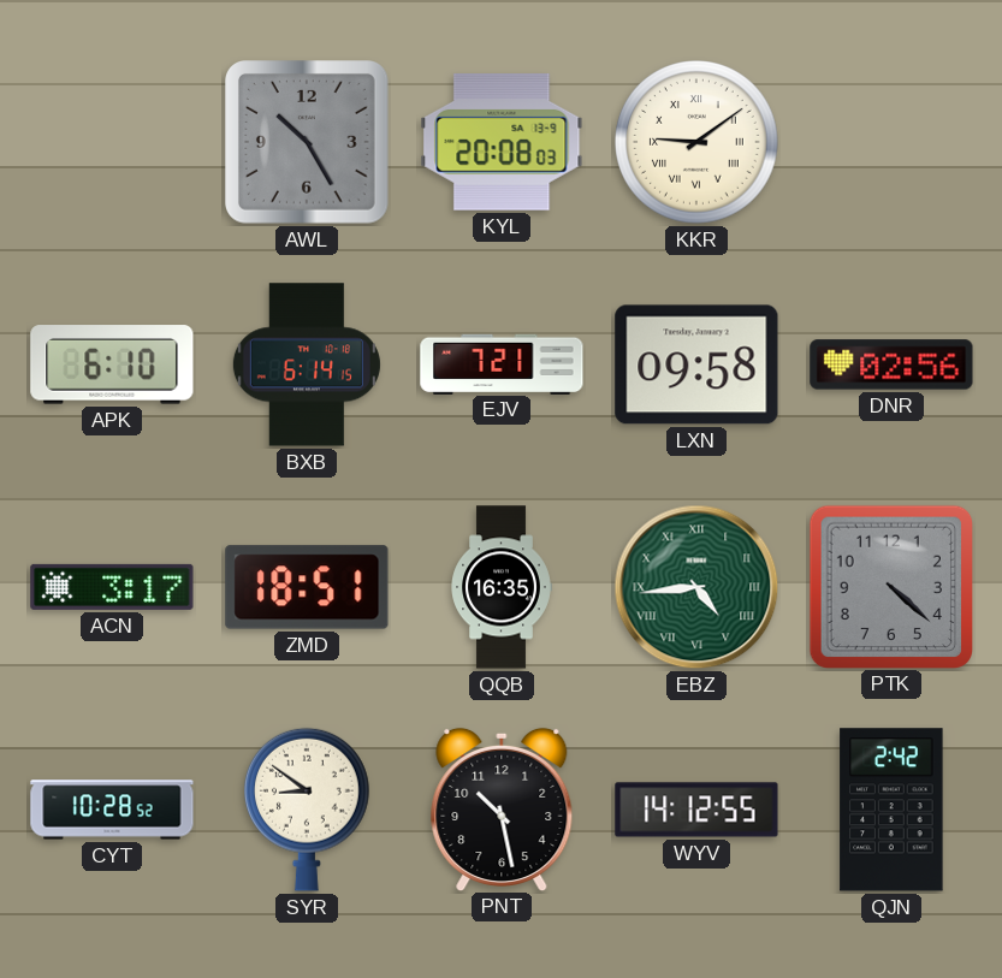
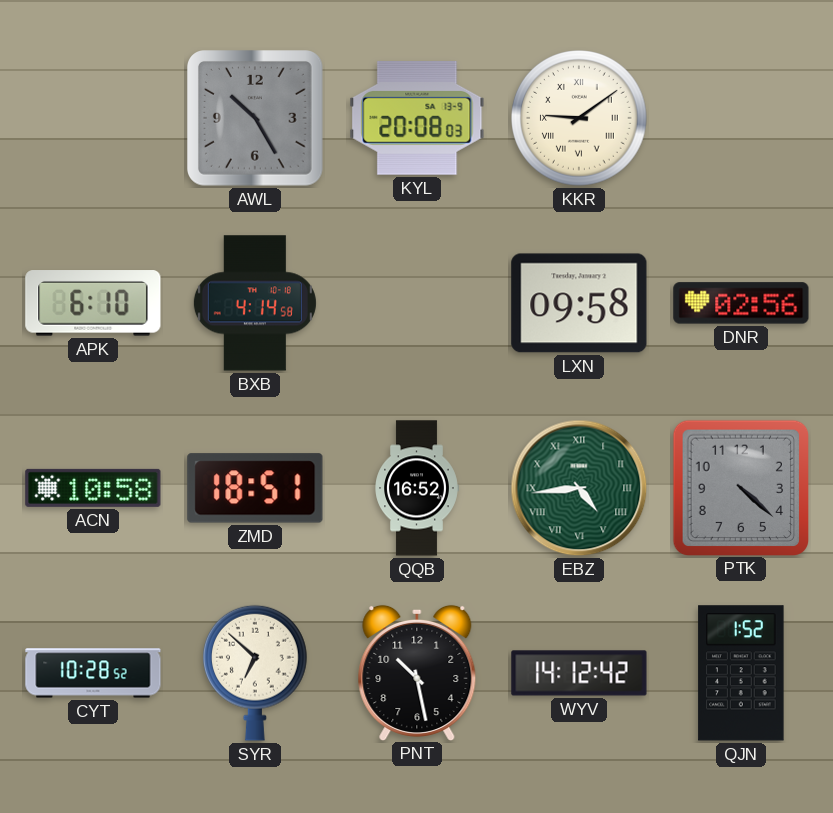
BXB: 6:14 -> 4:14
EJV: 7:21 -> none
ACN: 3:17 -> 10:58
QQB: 16:35 -> 16:52
SYR: 8:51 -> 6:52
WYV: 14:12:55 -> 14:12:42
QJN: 2:42 -> 1:52
